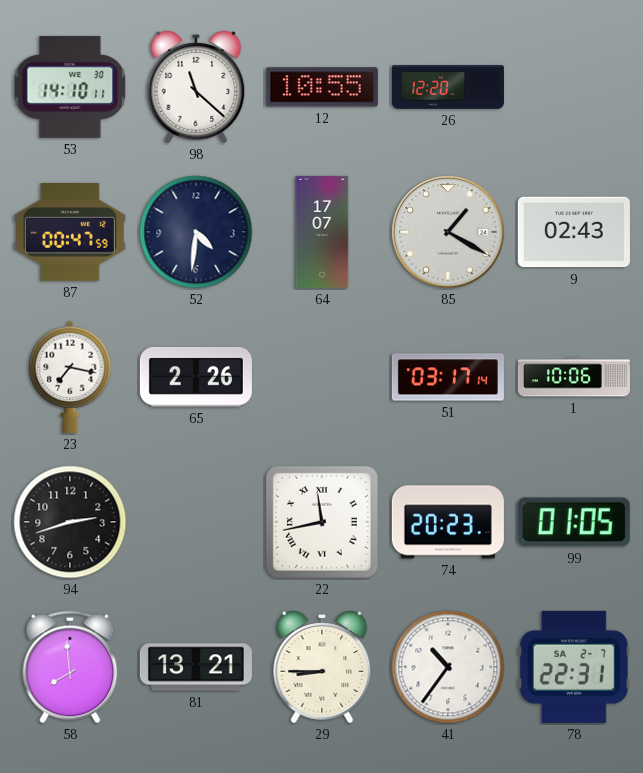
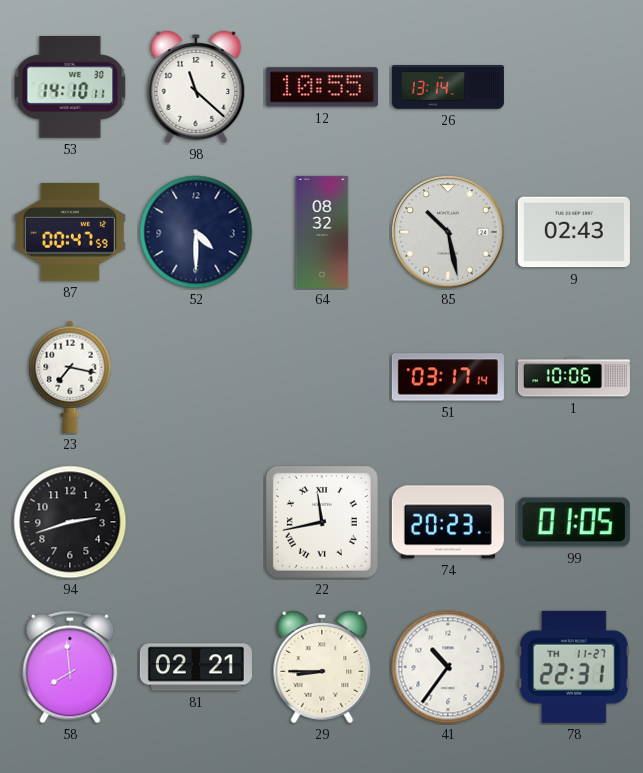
26: 12:20 -> 13:14
52: 4:31 -> 4:30
64: 17:07 -> 08:32
85: 1:20 -> 10:28
65: 2:26 -> none
81: 13:21 -> 02:21
78 date: SA 2-7 -> TH 11-27
